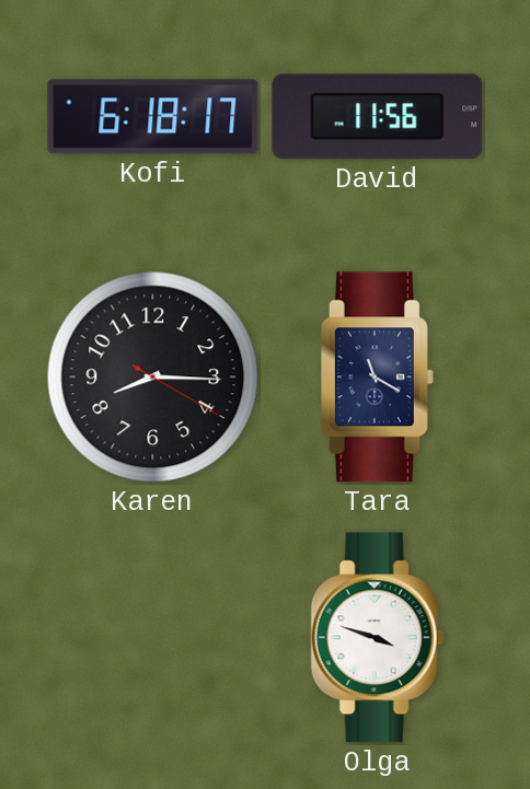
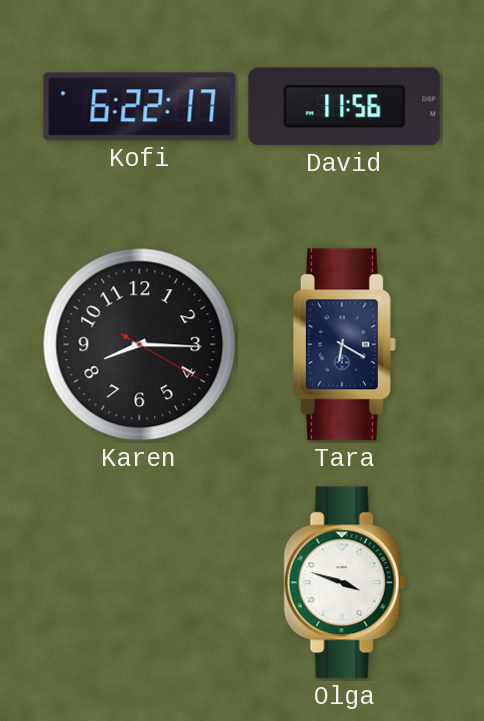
Kofi: 6:18 -> 6:22
Tara: 11:20 -> 6:20
